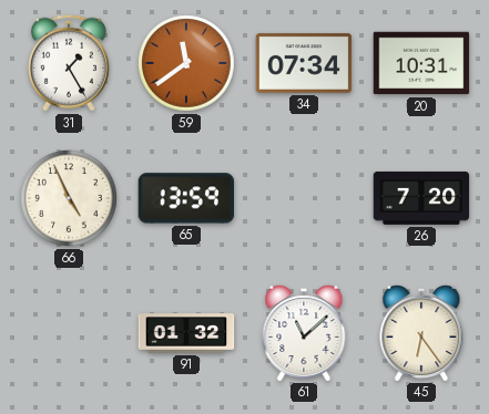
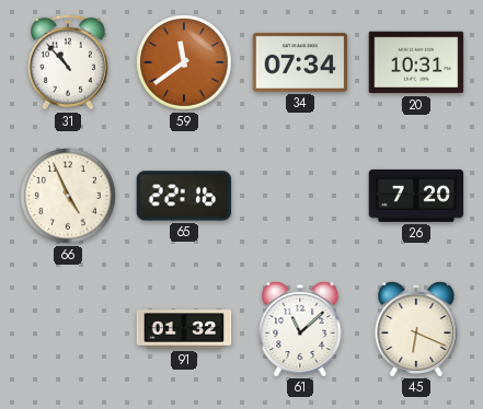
31: 1:25 -> 10:53
65: 13:59 -> 22:16
45: 6:24 -> 6:19
